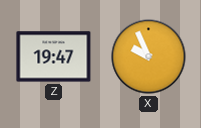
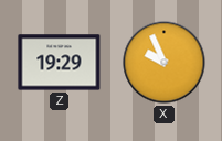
Z: 19:47 -> 19:29
